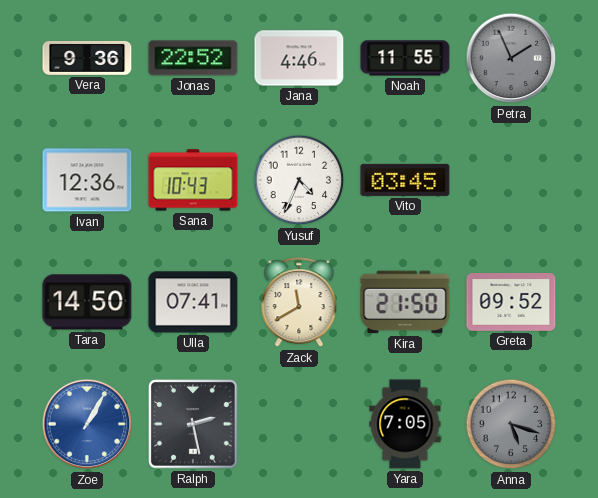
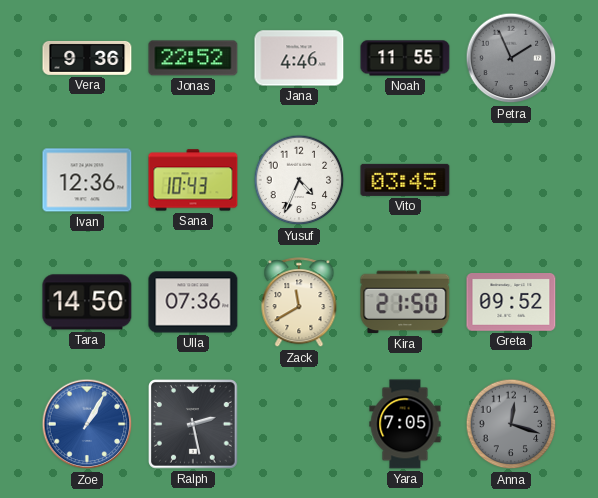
Ulla: 07:41 -> 07:36
Anna: 5:18 -> 12:18
